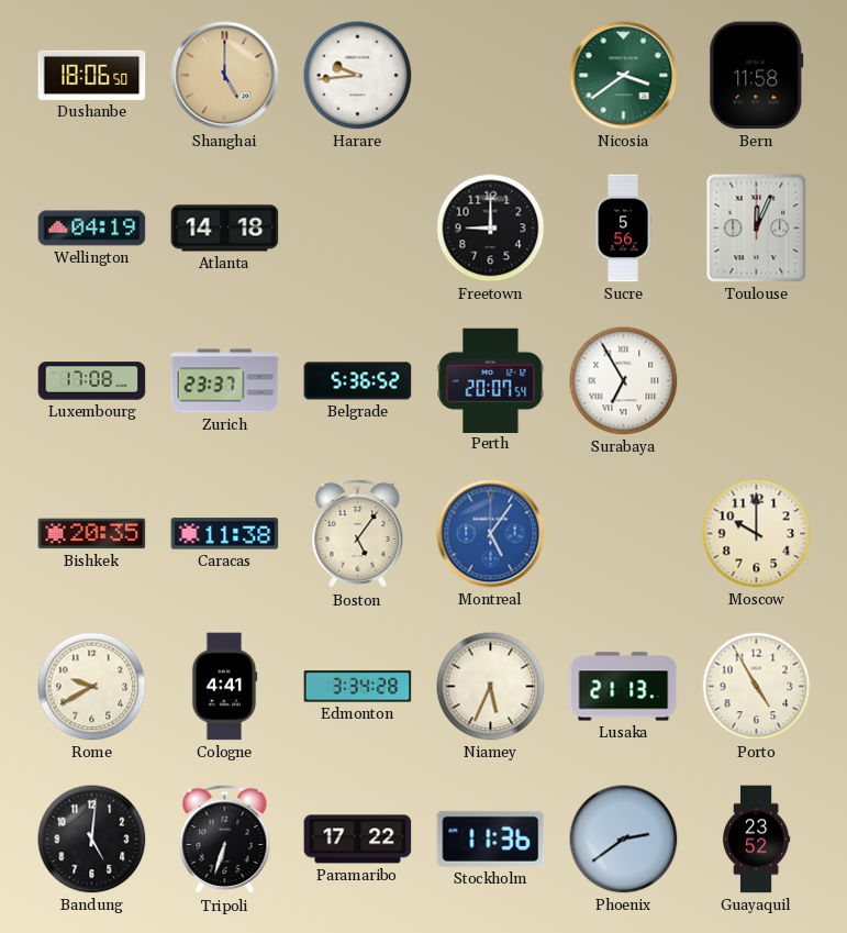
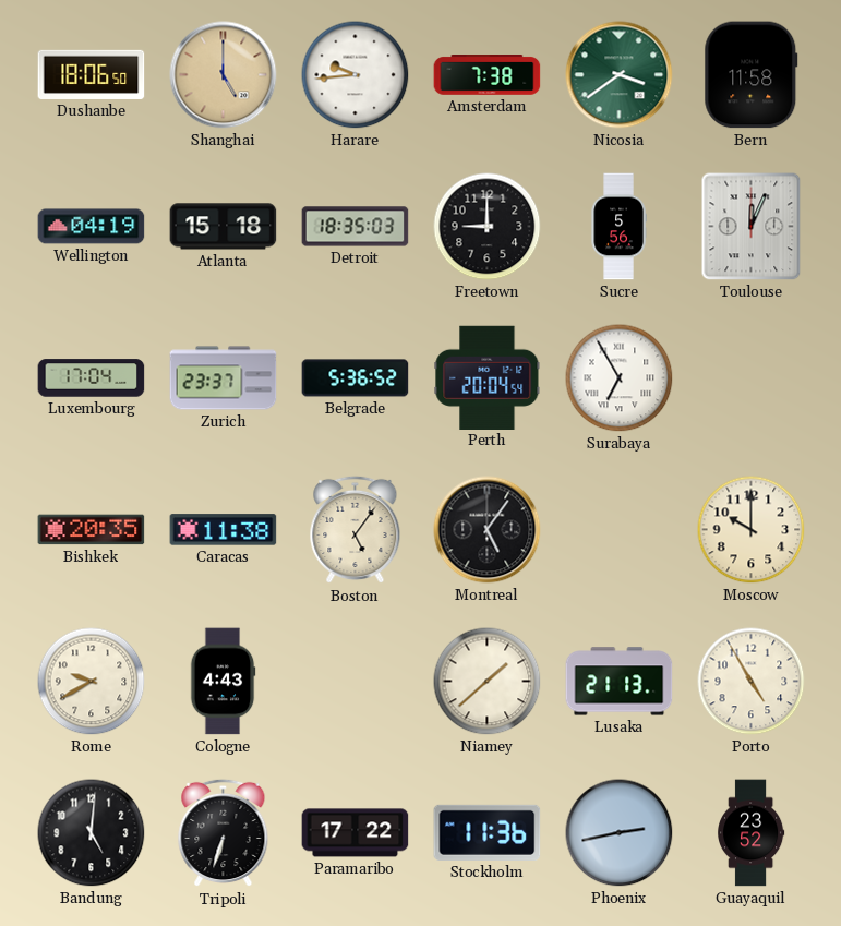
Amsterdam: none -> 7:38
Atlanta: 14:18 -> 15:18
Detroit: none -> 18:35
Luxembourg: 17:08 -> 17:04
Perth: 20:07 -> 20:04
Montreal dial: blue -> black
Cologne: 4:41 -> 4:43
Edmonton: 3:34 -> none
Niamey: 5:34 -> 1:38
Phoenix: 2:39 -> 2:43
